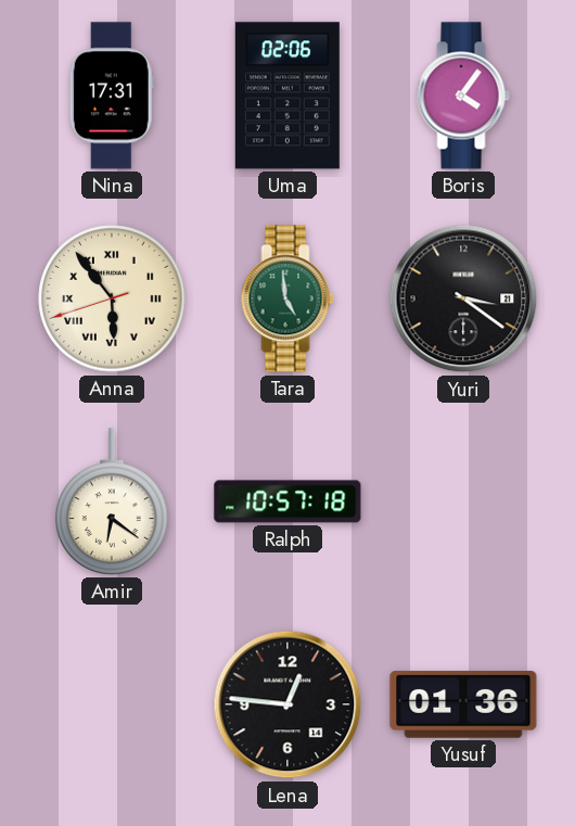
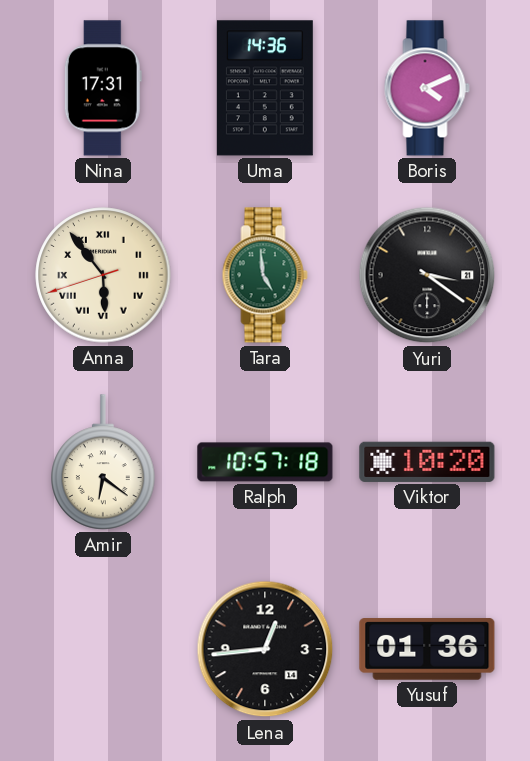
Uma: 02:06 -> 14:36
Boris: 4:06 -> 4:11
Viktor: none -> 10:20
Lena: 12:46 -> 12:44
